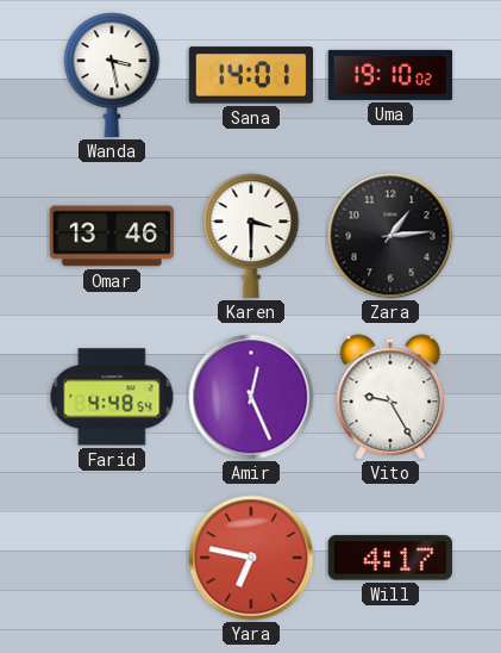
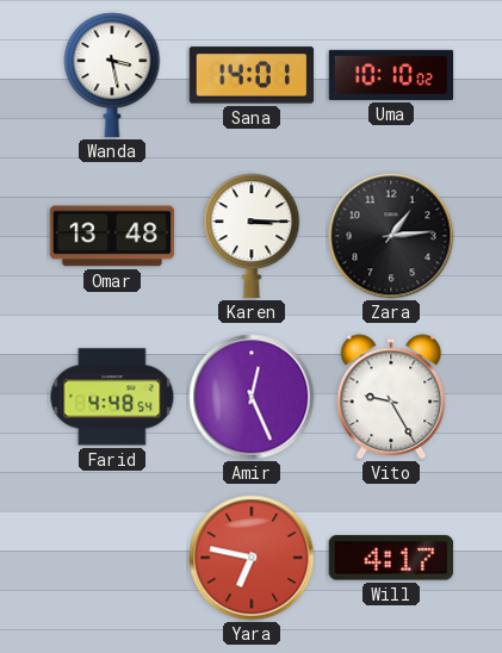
Uma: 19:10 -> 10:10
Omar: 13:46 -> 13:48
Karen: 3:30 -> 3:15
